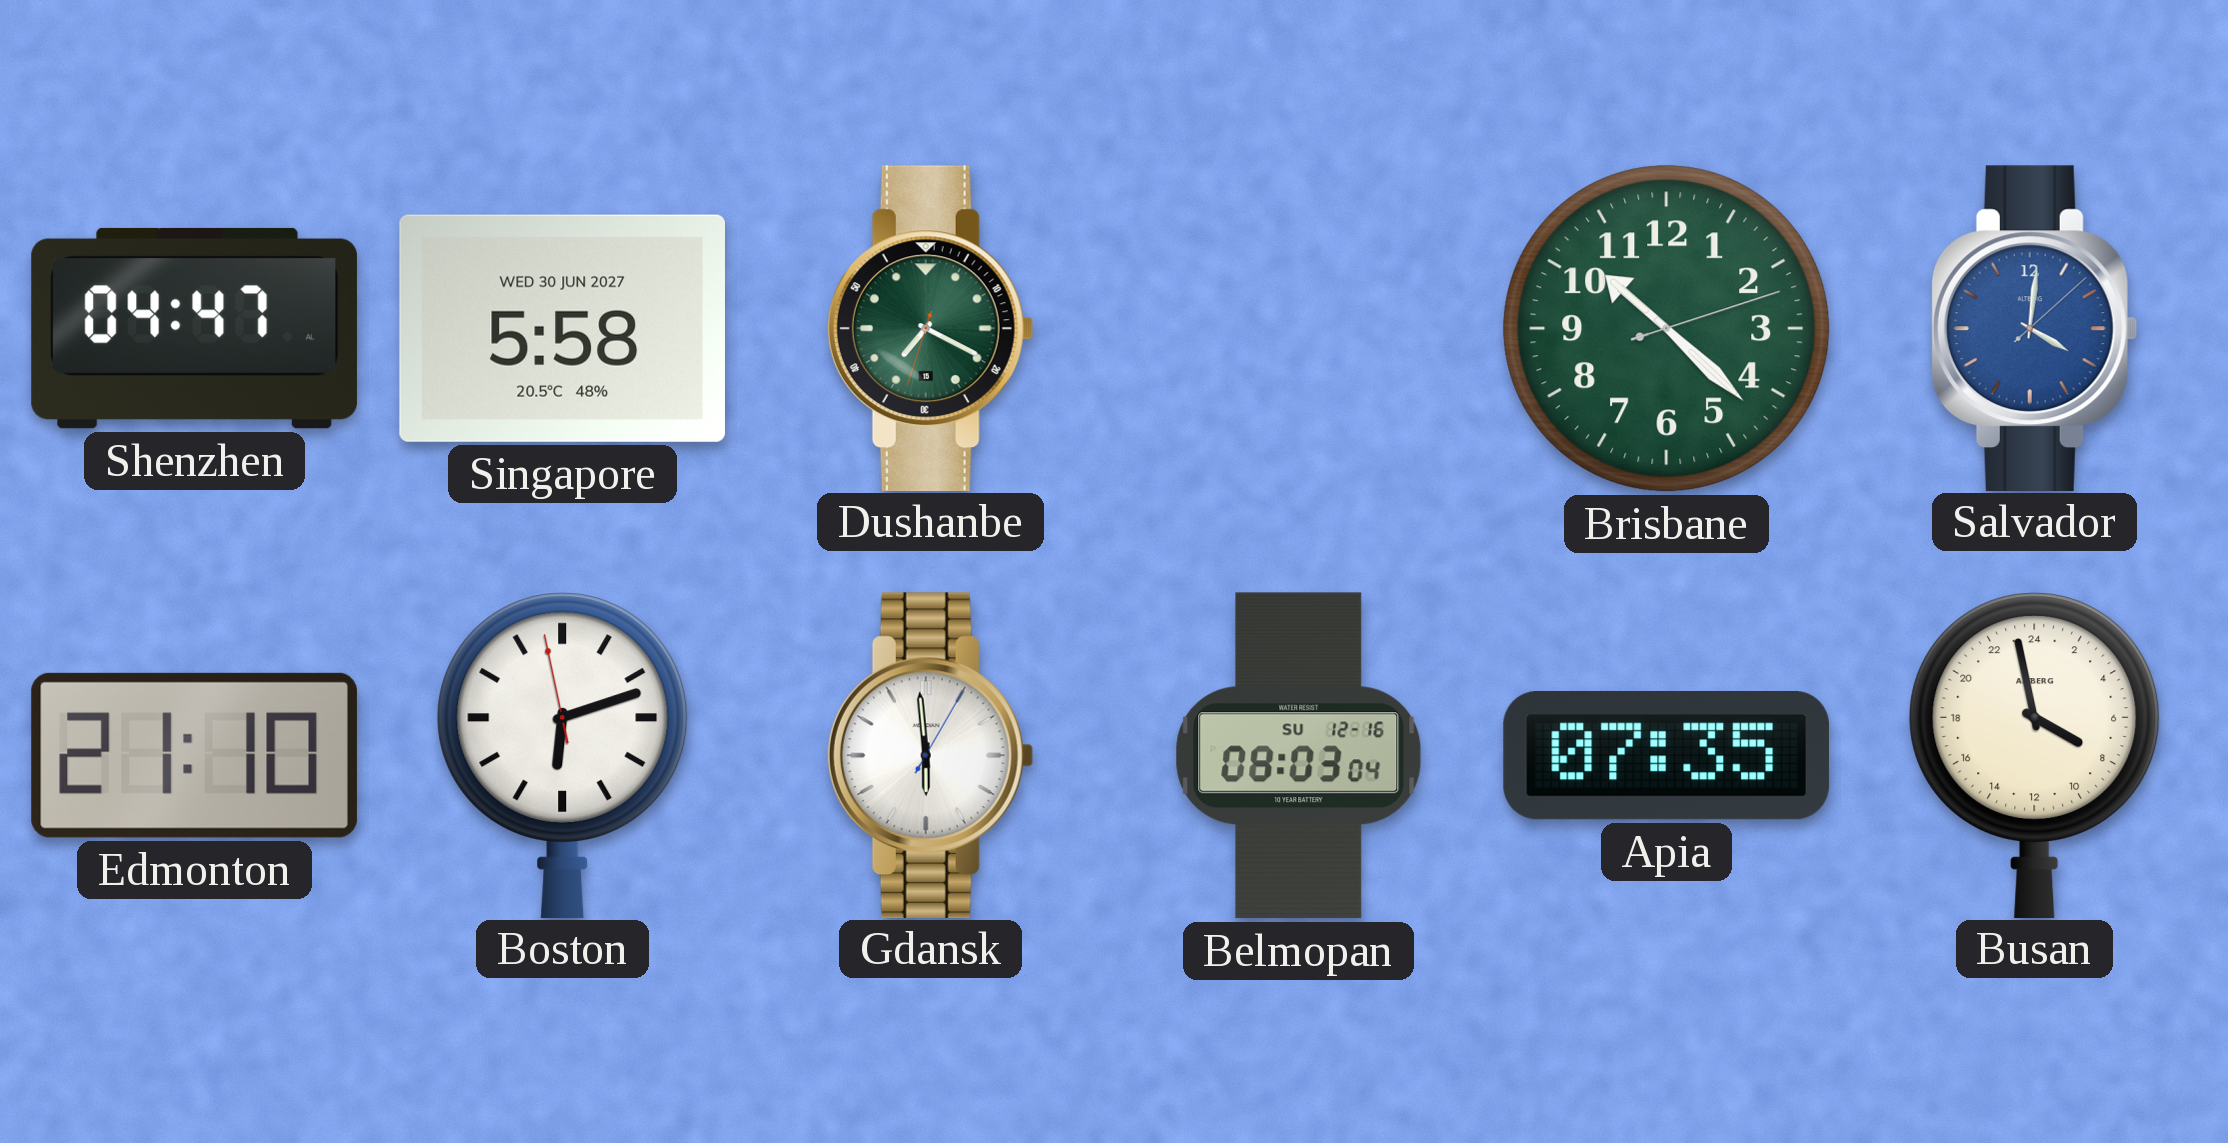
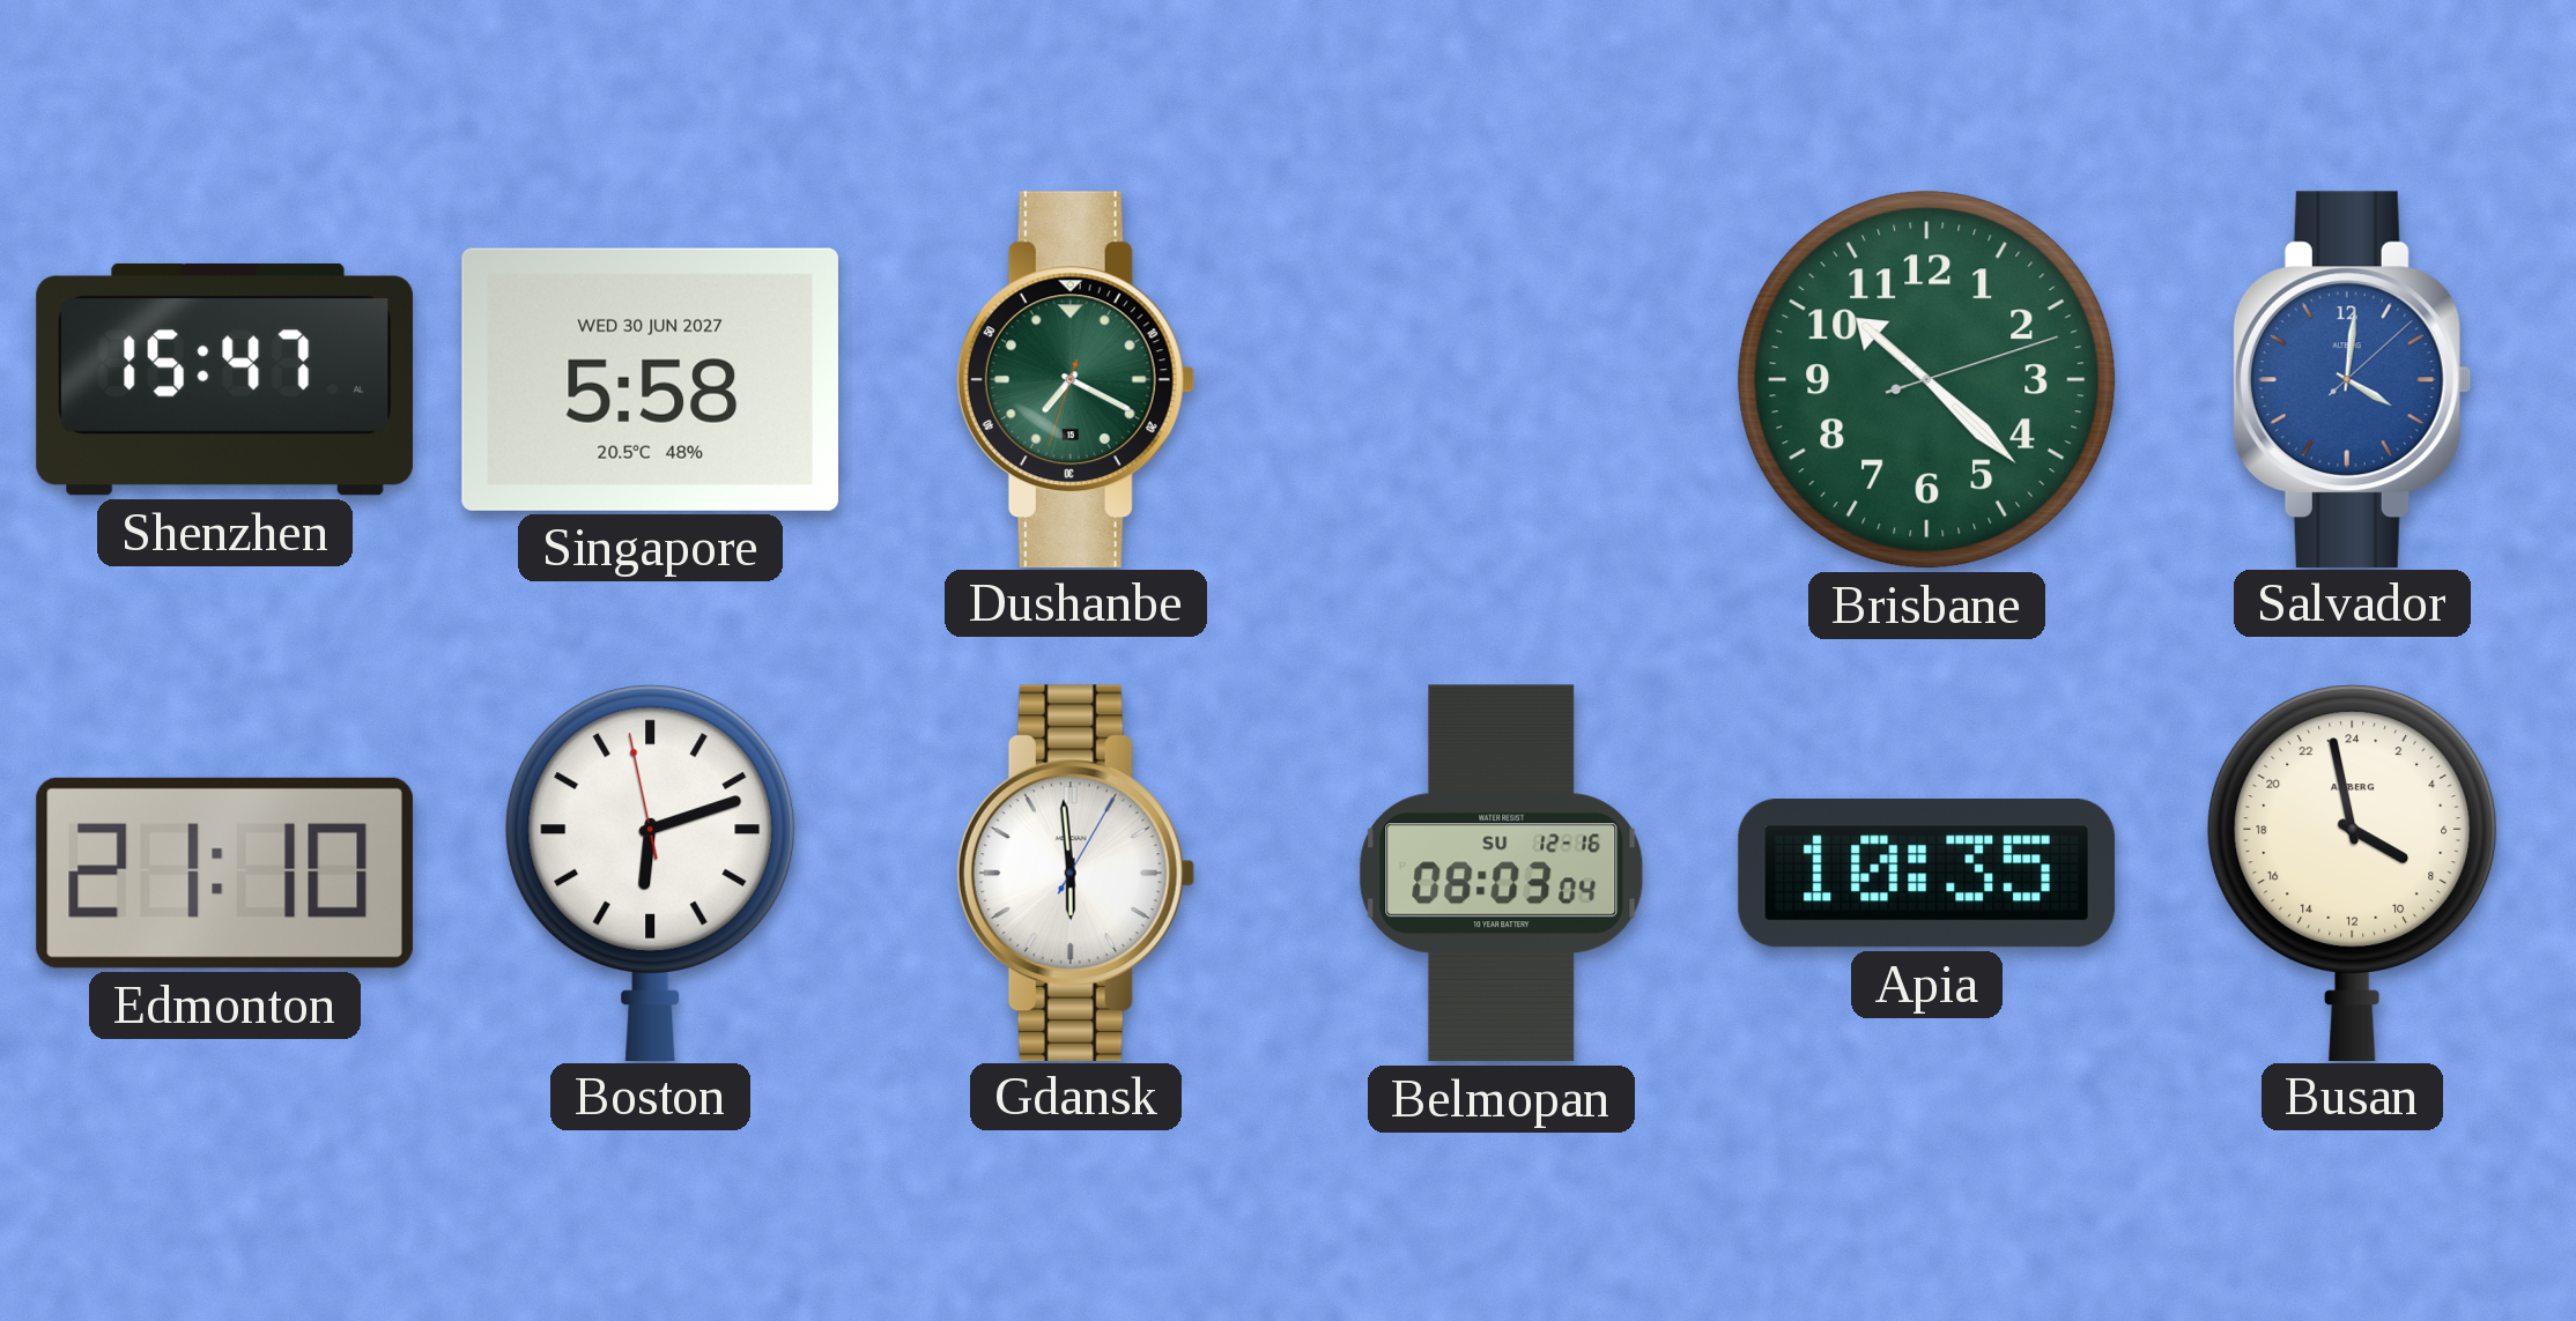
Shenzhen: 04:47 -> 15:47
Apia: 07:35 -> 10:35
